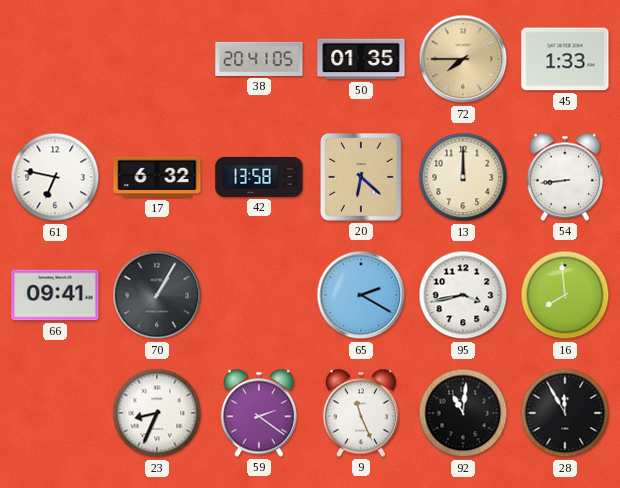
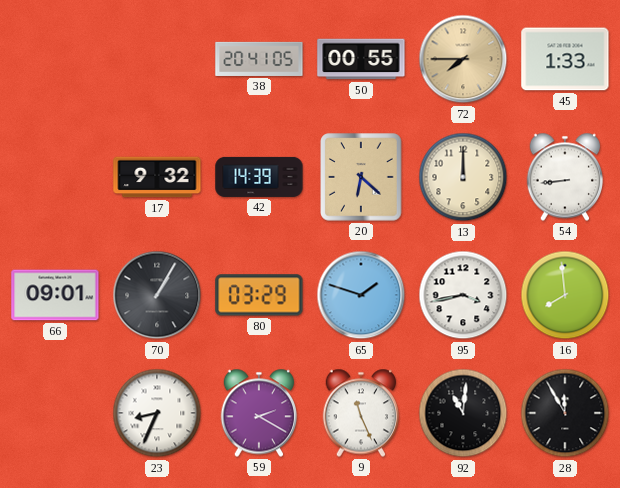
50: 01:35 -> 00:55
61: 6:47 -> none
17: 6:32 -> 9:32
42: 13:58 -> 14:39
66: 09:41 -> 09:01
80: none -> 03:29
65: 2:20 -> 1:48
59: 2:21 -> 2:20
